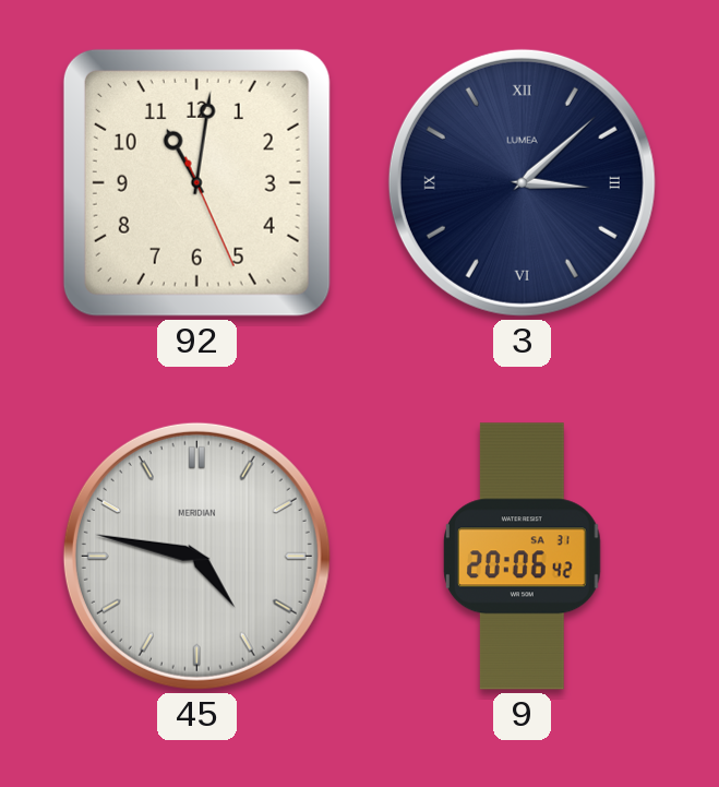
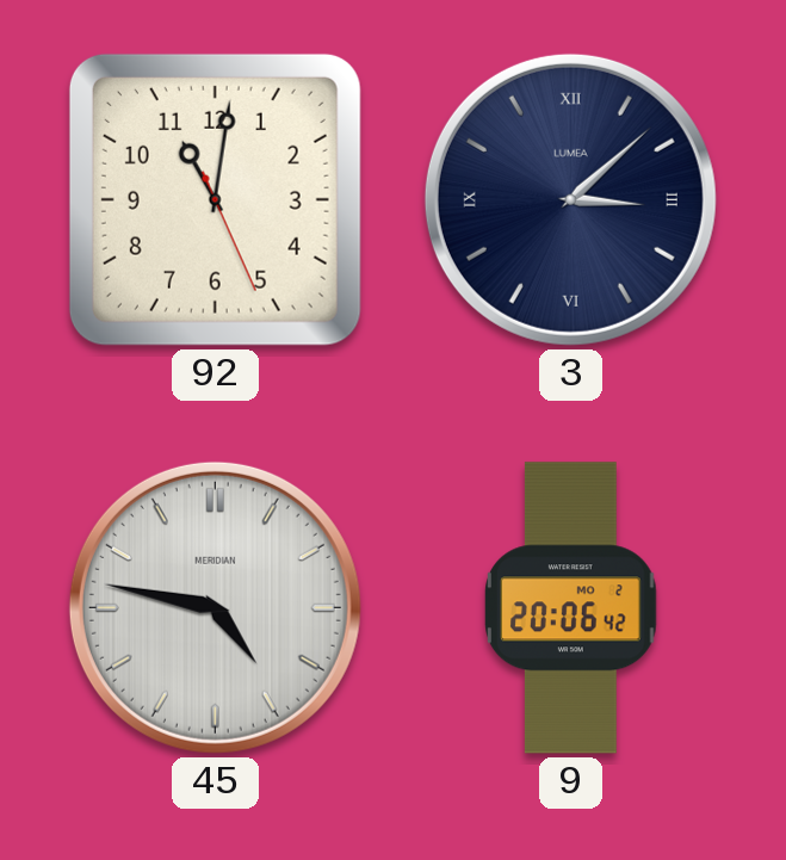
9 date: SA 31 -> MO 2
